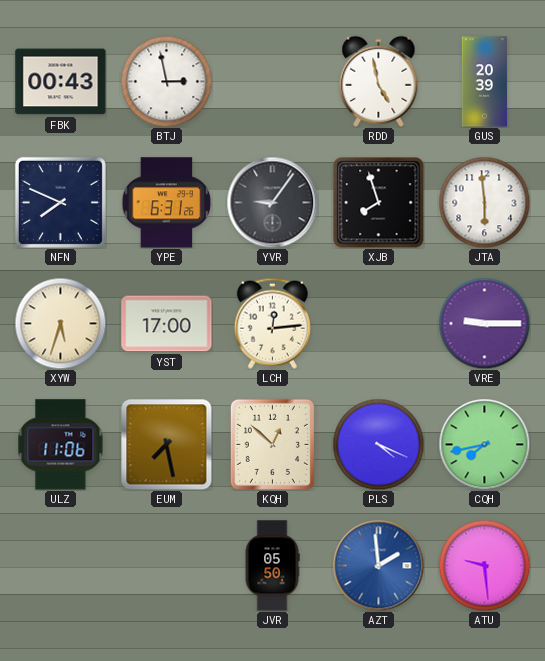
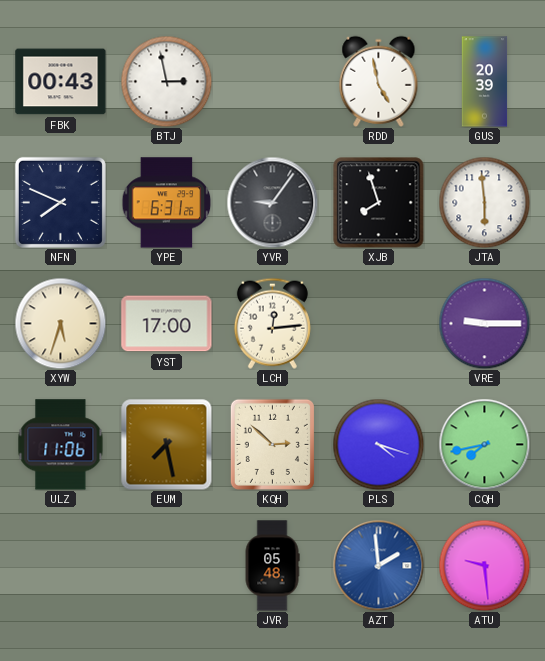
KQH: 12:52 -> 2:52
PLS: 4:19 -> 4:18
JVR: 05:50 -> 05:48
